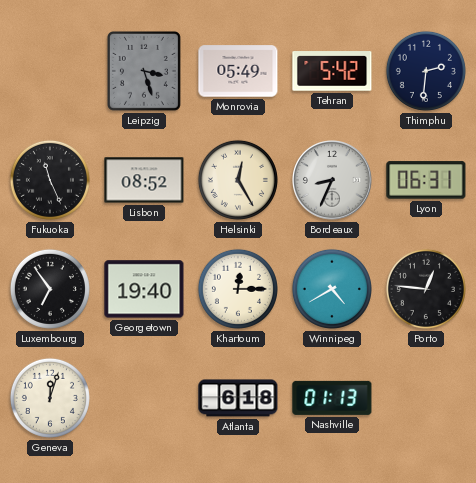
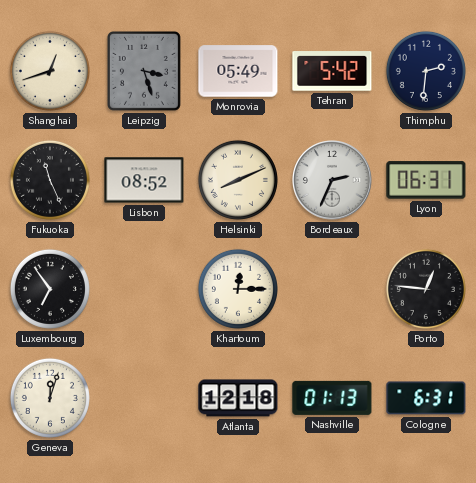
Shanghai: none -> 12:42
Helsinki: 12:25 -> 8:11
Bordeaux: 8:34 -> 2:34
Georgetown: 19:40 -> none
Winnipeg: 4:40 -> none
Atlanta: 6:18 -> 12:18
Cologne: none -> 6:31
